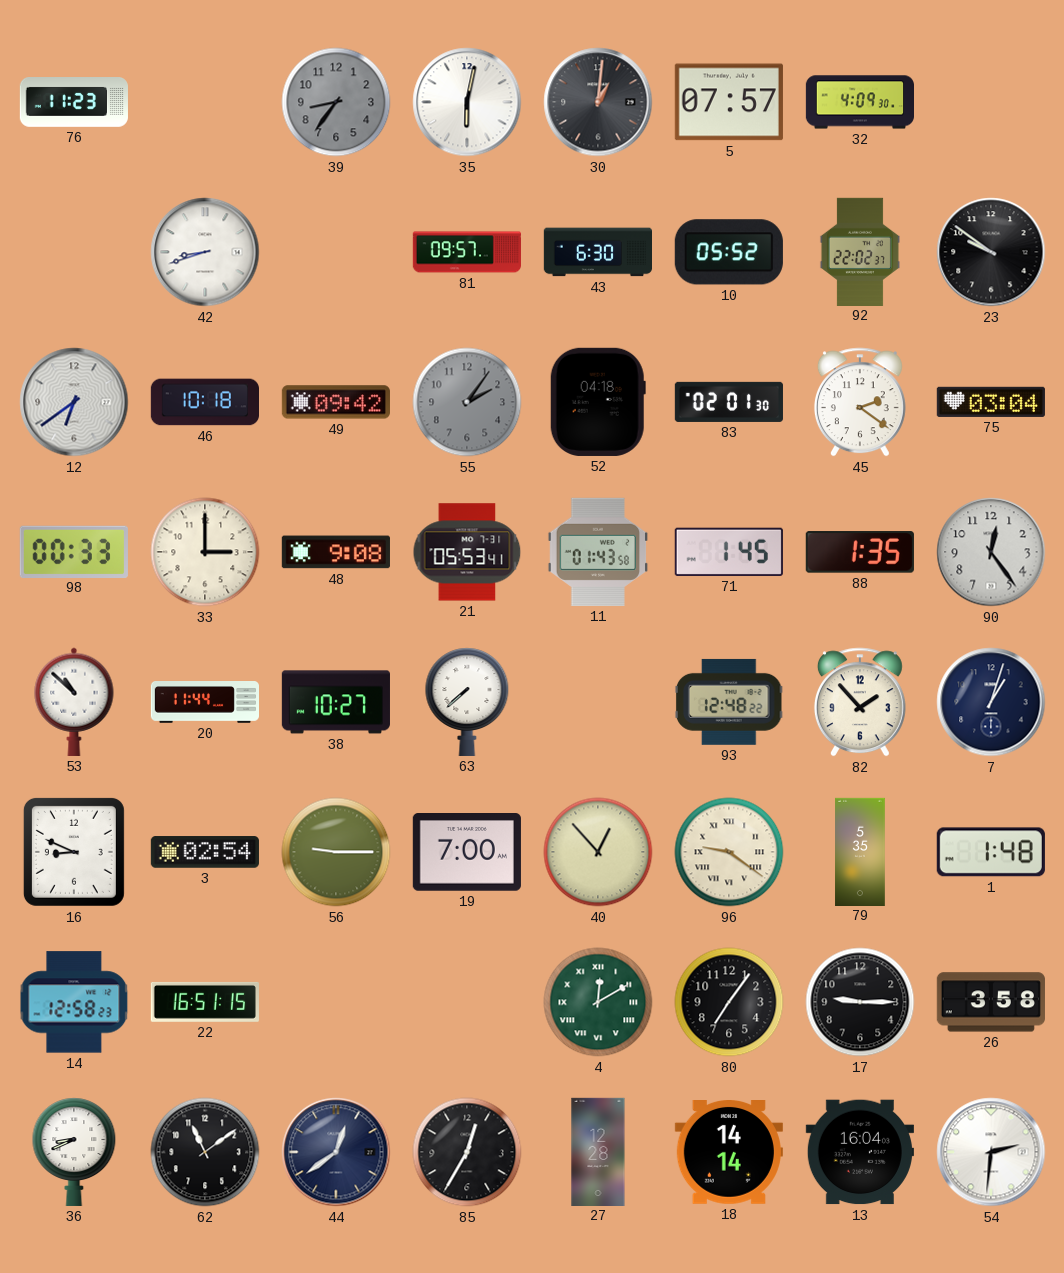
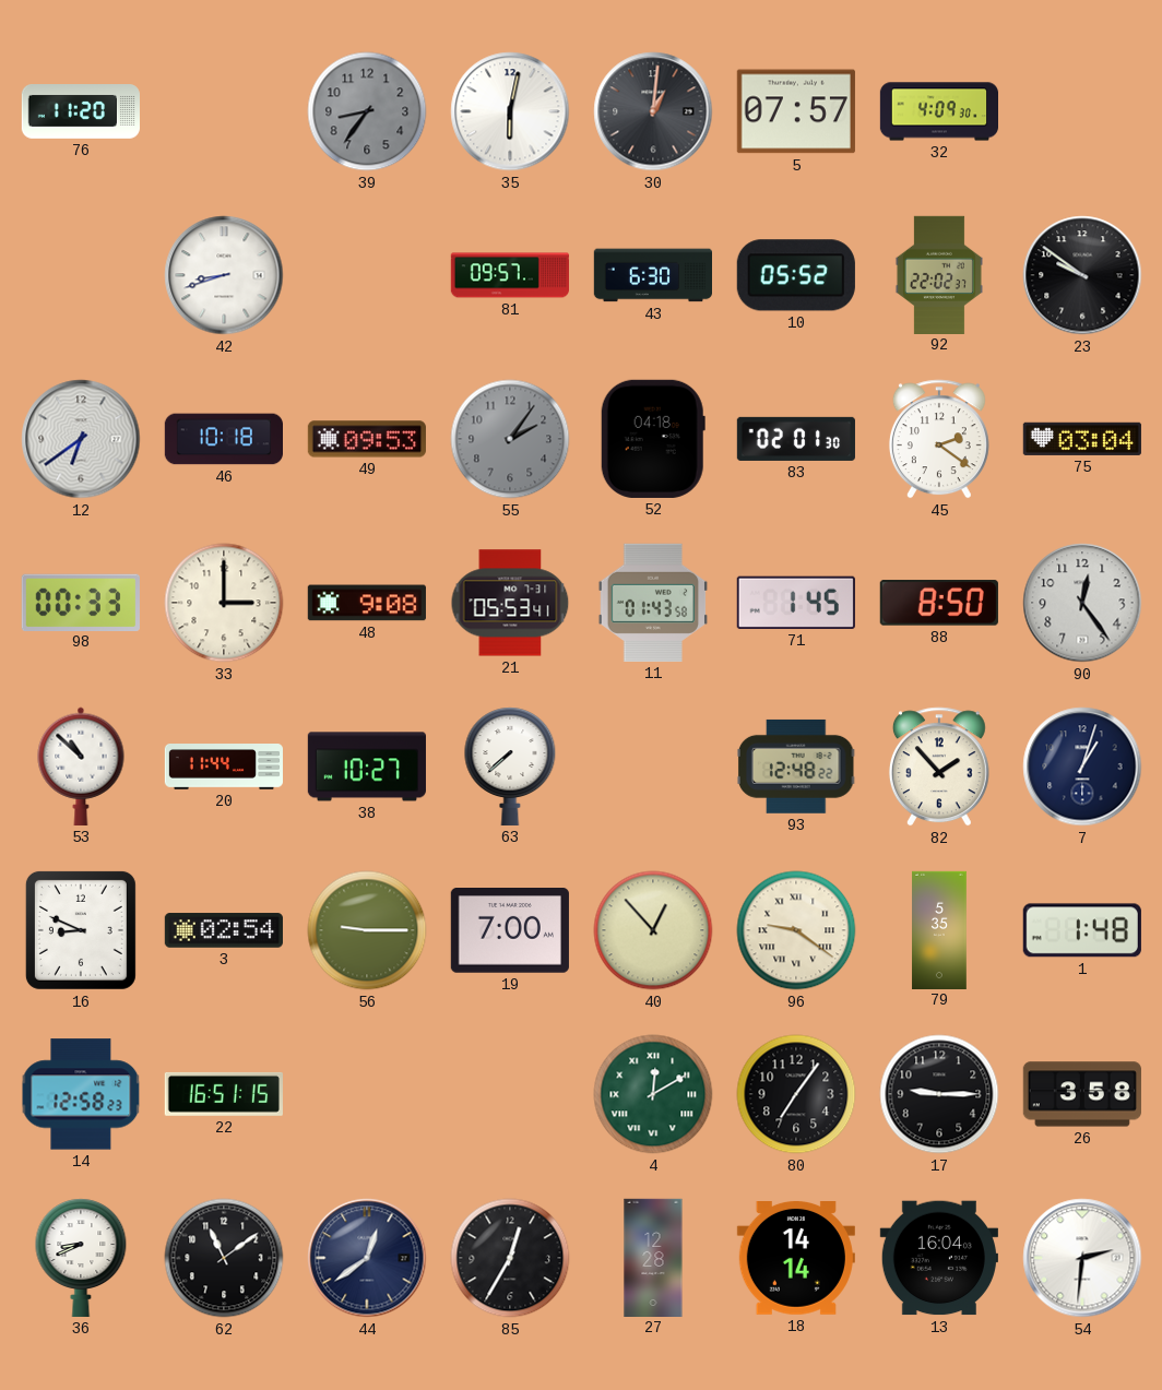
76: 11:23 -> 11:20
49: 09:42 -> 09:53
88: 1:35 -> 8:50
